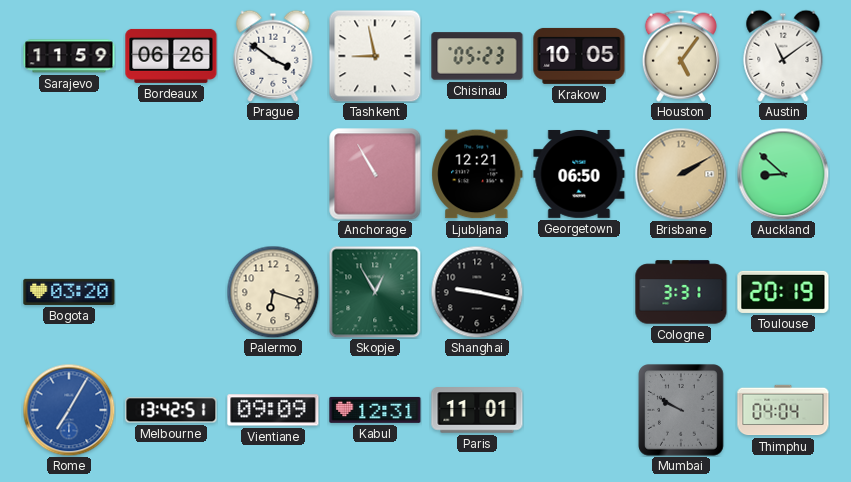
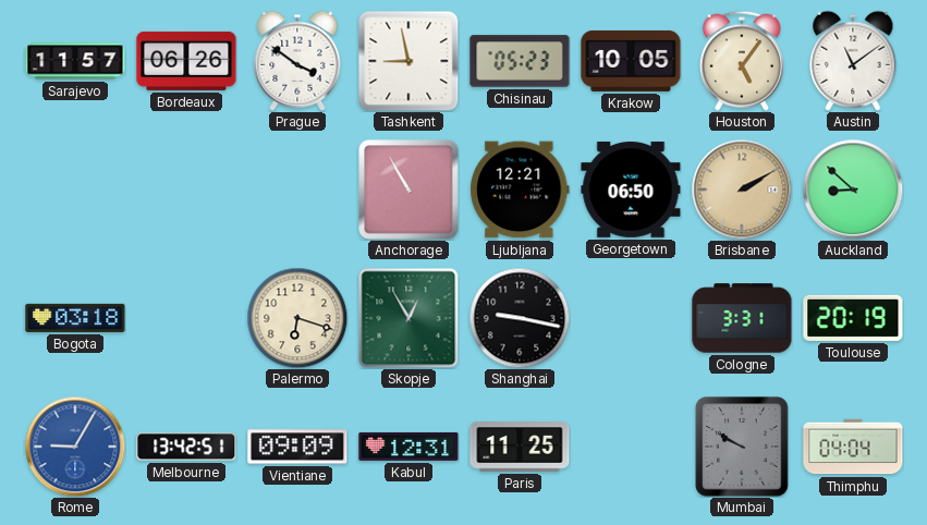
Sarajevo: 11:59 -> 11:57
Bogota: 03:20 -> 03:18
Rome: 7:05 -> 9:05
Paris: 11:01 -> 11:25
